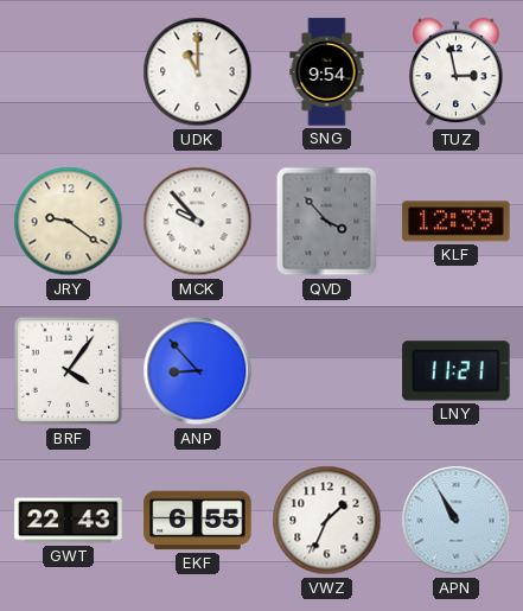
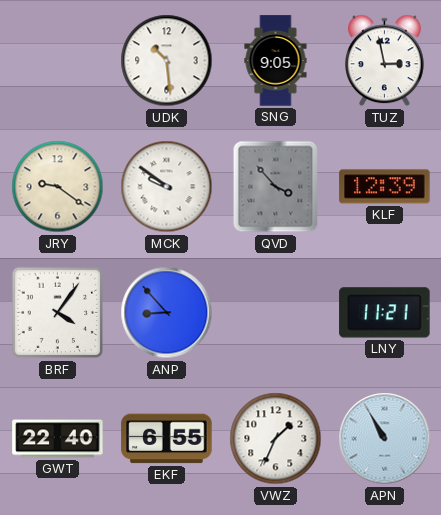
UDK: 11:00 -> 10:29
SNG: 9:54 -> 9:05
MCK: 9:53 -> 9:51
GWT: 22:43 -> 22:40
